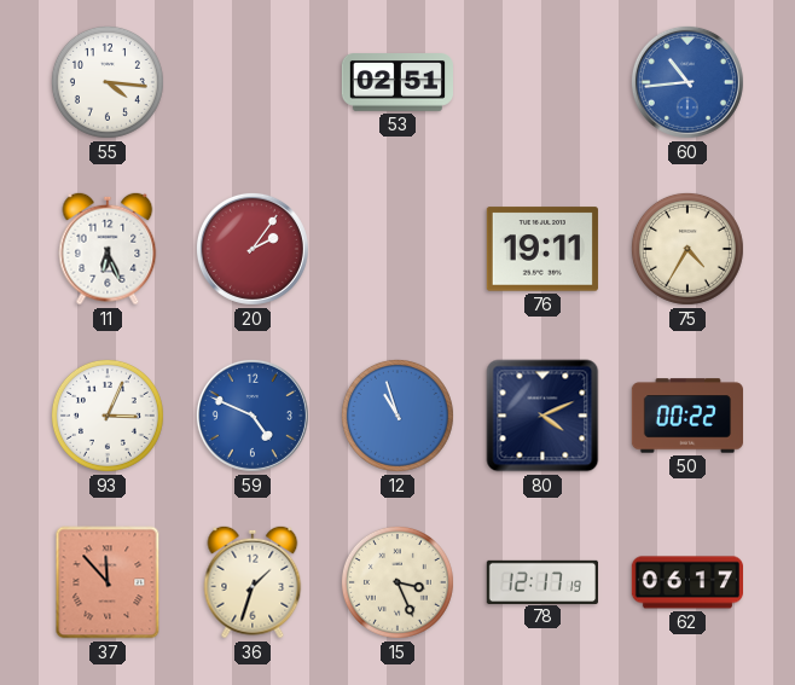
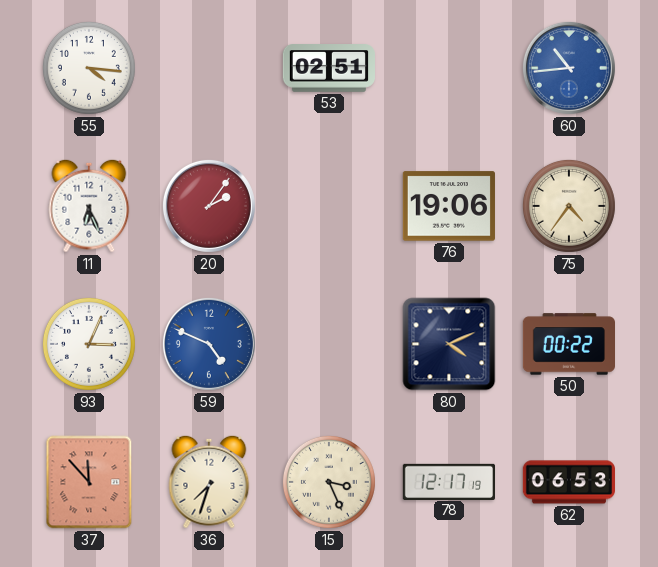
76: 19:11 -> 19:06
75: 4:35 -> 4:36
12: 10:57 -> none
36: 1:33 -> 7:33
62: 06:17 -> 06:53
